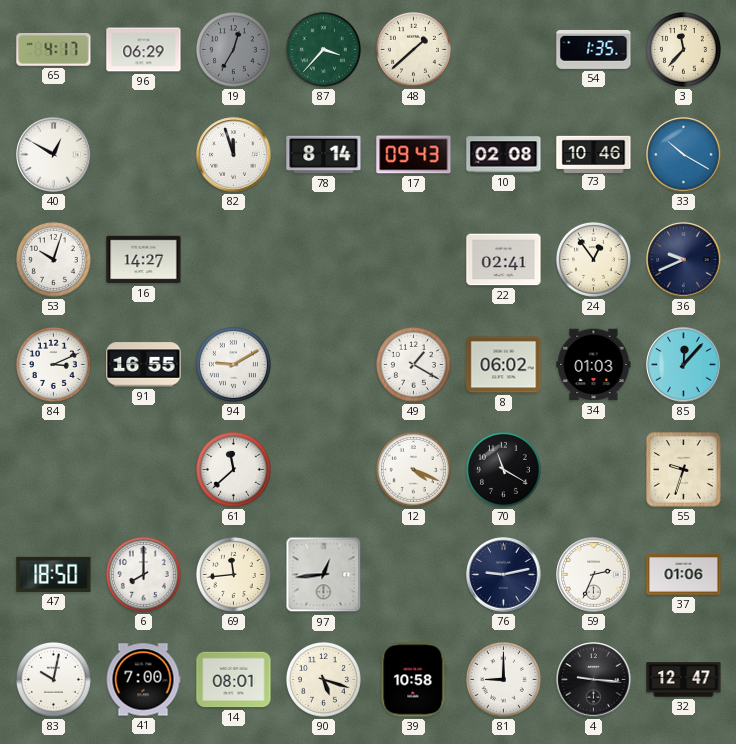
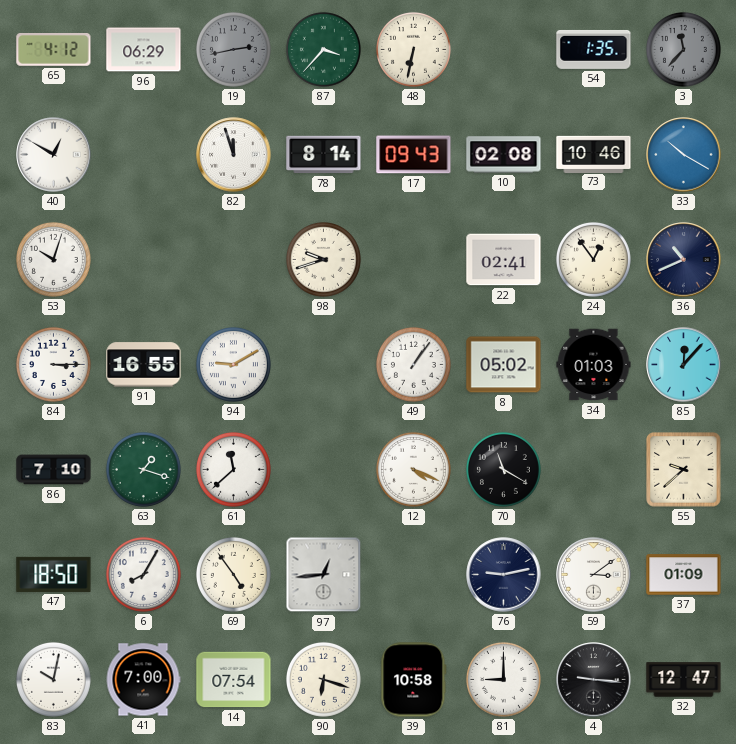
65: 4:17 -> 4:12
19: 12:35 -> 2:43
48: 1:38 -> 6:32
3 dial: cream -> grey
16: 14:27 -> none
98: none -> 9:42
36: 9:41 -> 10:41
84: 3:11 -> 3:15
49: 1:20 -> 1:06
8: 06:02 -> 05:02
86: none -> 7:10
63: none -> 1:18
55: 9:33 -> 9:38
6: 8:00 -> 8:05
69: 11:44 -> 4:54
59: 2:34 -> 3:09
37: 01:06 -> 01:09
14: 08:01 -> 07:54
90: 5:18 -> 6:18
